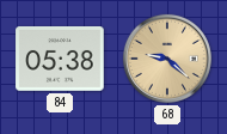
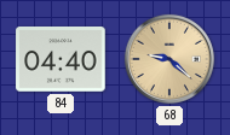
84: 05:38 -> 04:40
